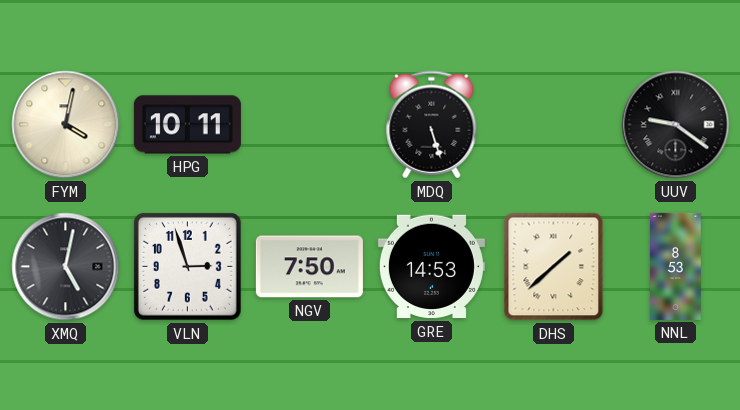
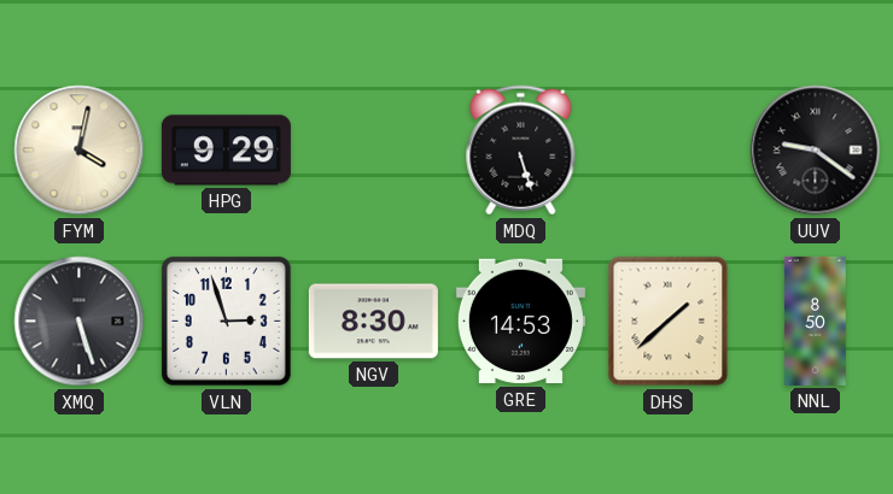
HPG: 10:11 -> 9:29
XMQ: 5:02 -> 5:27
NGV: 7:50 -> 8:30
NNL: 8:53 -> 8:50
